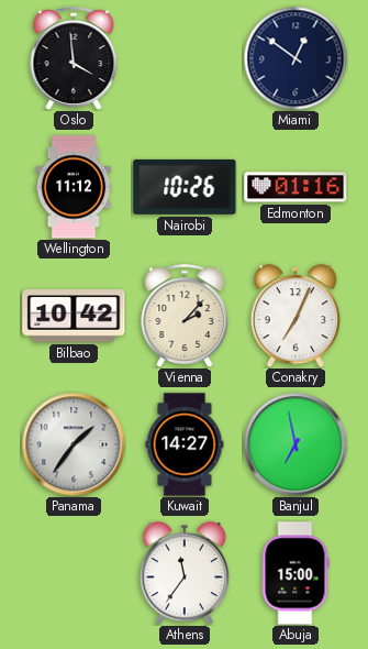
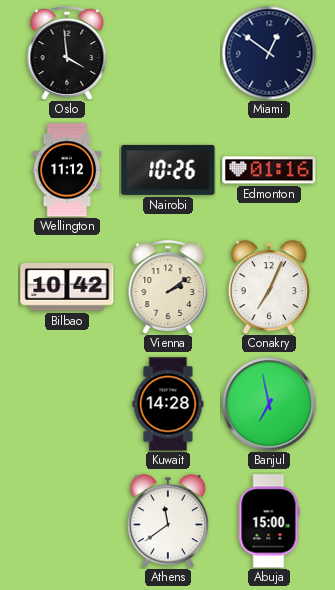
Vienna: 2:07 -> 2:09
Panama: 1:36 -> none
Kuwait: 14:27 -> 14:28
Athens: 11:36 -> 11:39
